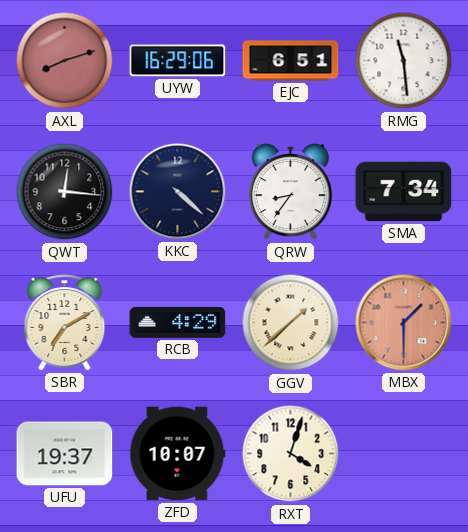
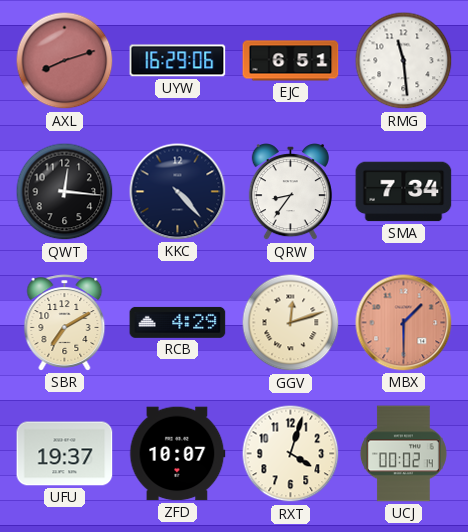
KKC: 4:22 -> 4:23
GGV: 1:38 -> 12:12
UCJ: none -> 00:02
